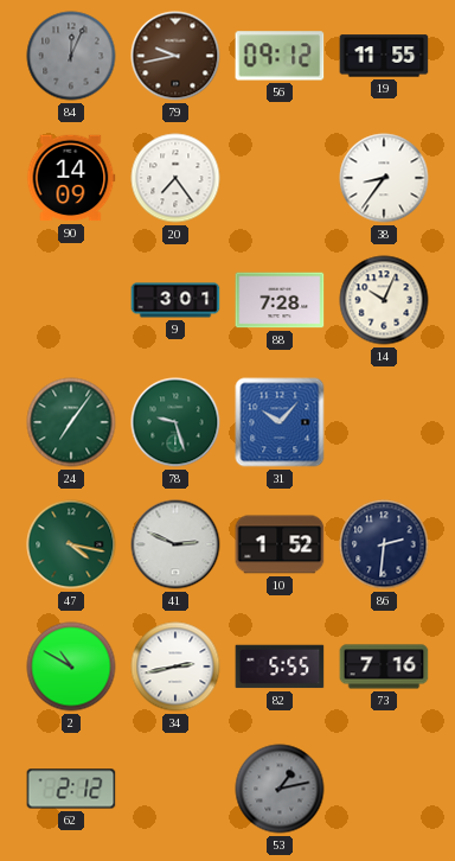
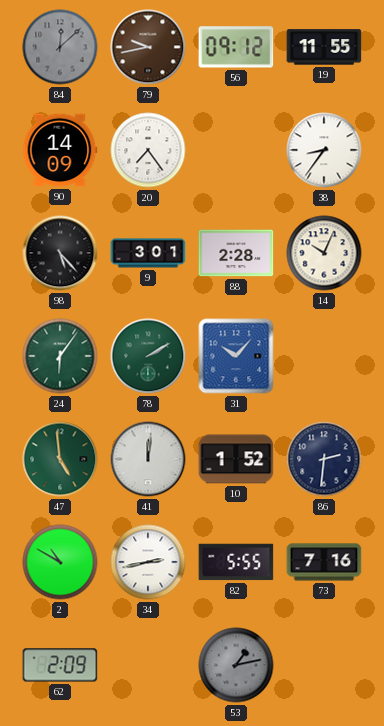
84: 12:04 -> 12:08
98: none -> 5:23
88: 7:28 -> 2:28
24: 7:06 -> 6:06
78: 9:27 -> 2:10
47: 4:17 -> 4:59
41: 2:49 -> 12:01
62: 2:12 -> 2:09
